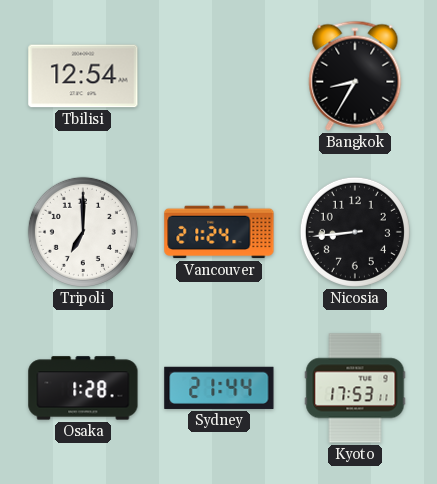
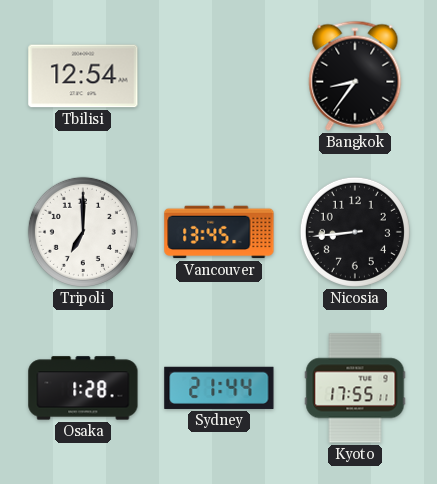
Bangkok: 8:35 -> 8:36
Vancouver: 21:24 -> 13:45
Kyoto: 17:53 -> 17:55
